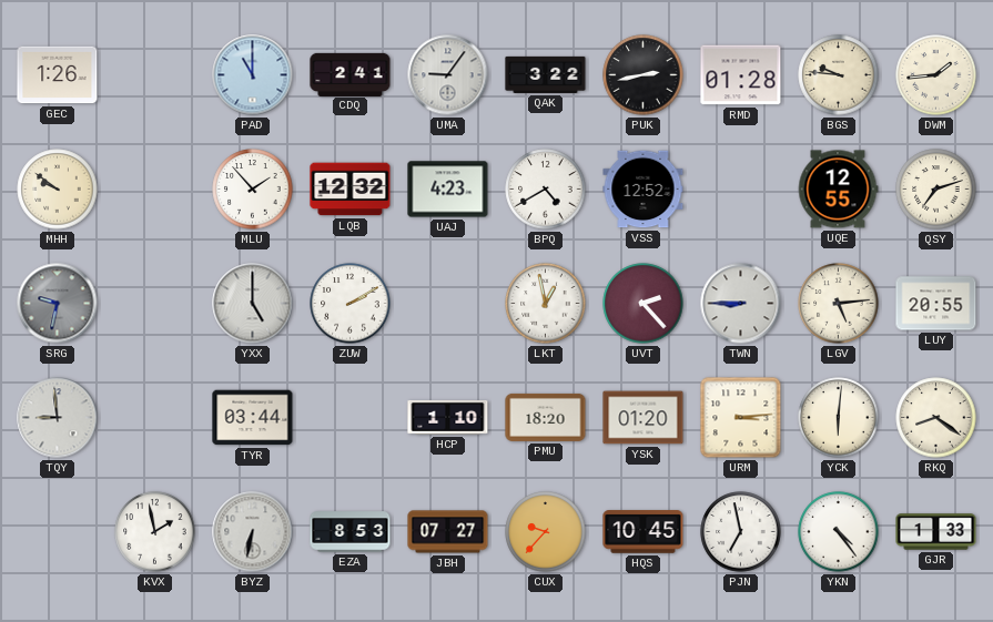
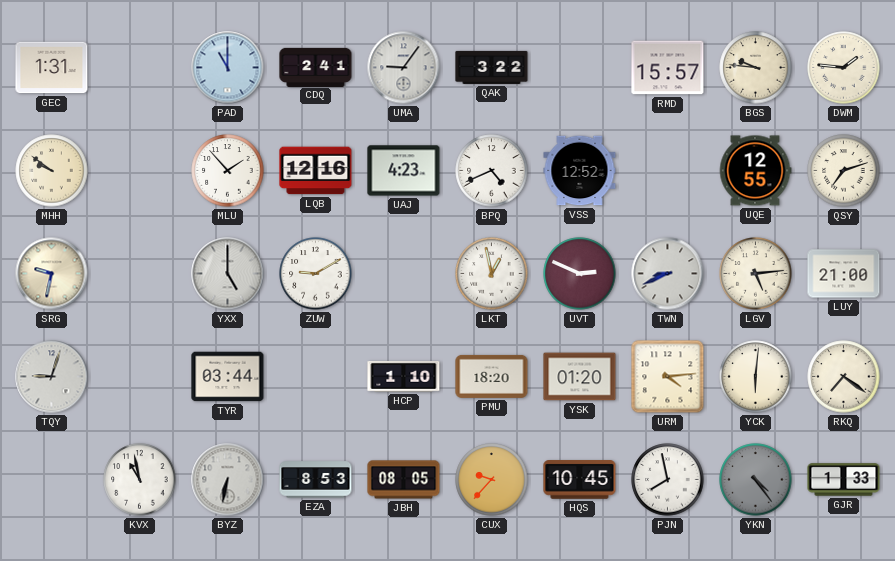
GEC: 1:26 -> 1:31
PUK: 2:43 -> none
RMD: 01:28 -> 15:57
DWM: 1:44 -> 1:46
LQB: 12:32 -> 12:16
BPQ: 4:40 -> 4:41
SRG dial: grey -> cream
ZUW: 2:10 -> 9:10
UVT: 2:23 -> 2:49
TWN: 8:45 -> 8:41
LUY: 20:55 -> 21:00
TQY: 8:59 -> 9:03
URM: 3:14 -> 4:14
RKQ: 8:21 -> 7:21
KVX: 1:58 -> 10:58
JBH: 07:27 -> 08:05
PJN: 6:58 -> 7:58
YKN dial: white -> grey
